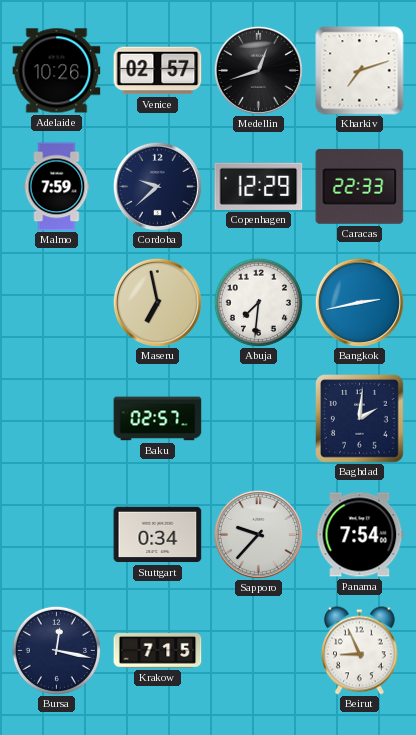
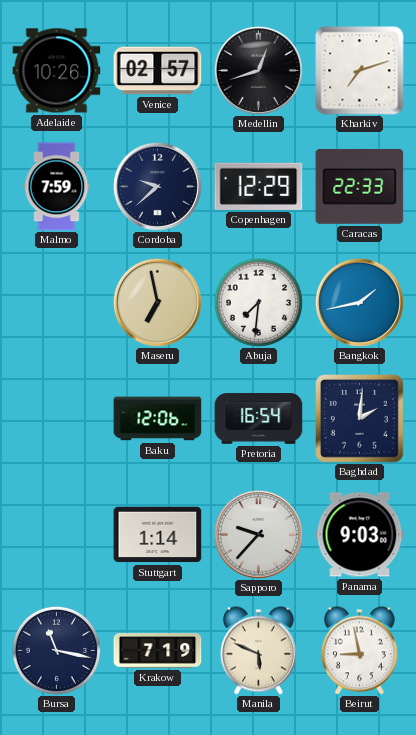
Bangkok: 2:43 -> 1:43
Baku: 02:57 -> 12:06
Pretoria: none -> 16:54
Stuttgart: 0:34 -> 1:14
Panama: 7:54 -> 9:03
Bursa: 12:17 -> 11:17
Krakow: 7:15 -> 7:19
Manila: none -> 5:49
Beirut: 8:56 -> 8:58
